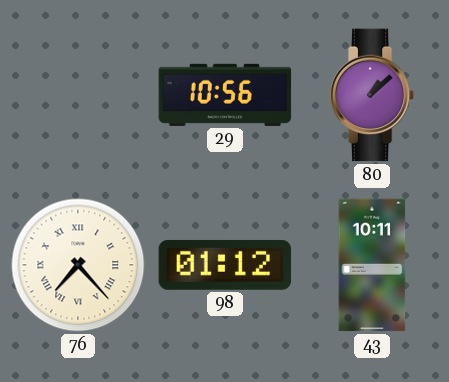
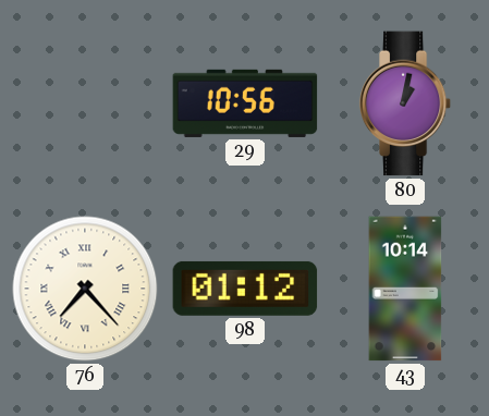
80: 1:08 -> 1:02
43: 10:11 -> 10:14
